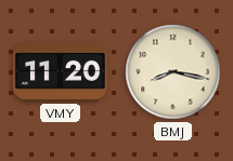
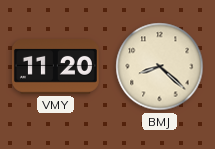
BMJ: 8:17 -> 8:22
